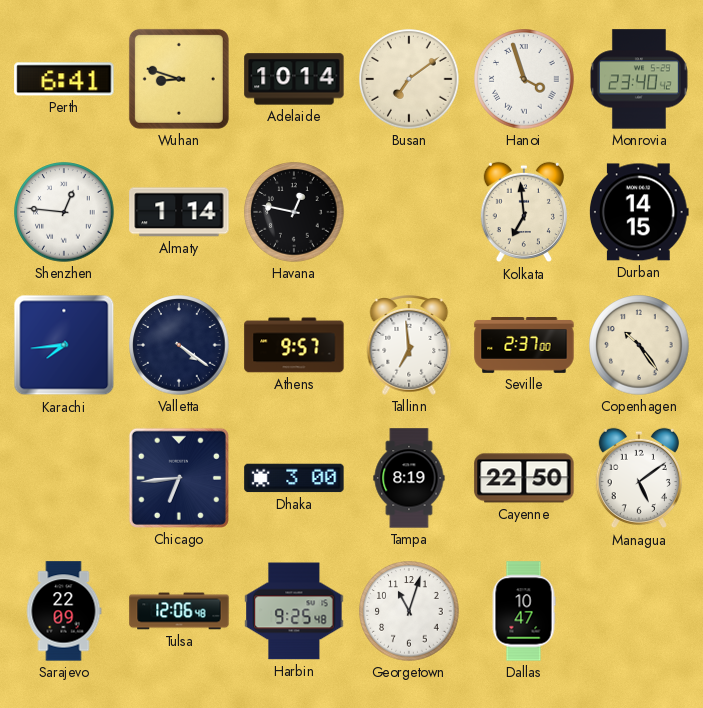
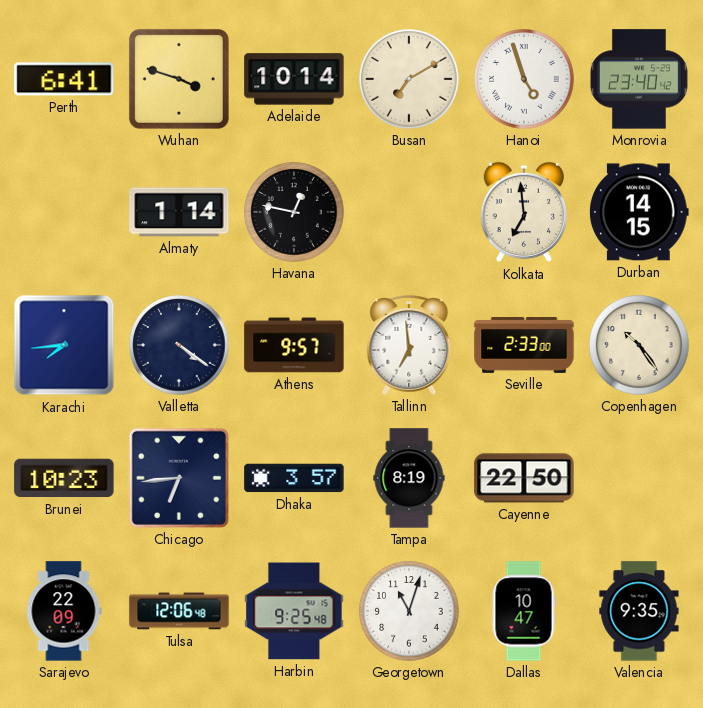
Wuhan: 8:48 -> 3:48
Busan: 7:09 -> 7:10
Hanoi: 3:57 -> 4:57
Shenzhen: 12:46 -> none
Seville: 2:37 -> 2:33
Brunei: none -> 10:23
Dhaka: 3:00 -> 3:57
Managua: 5:09 -> none
Valencia: none -> 9:35
